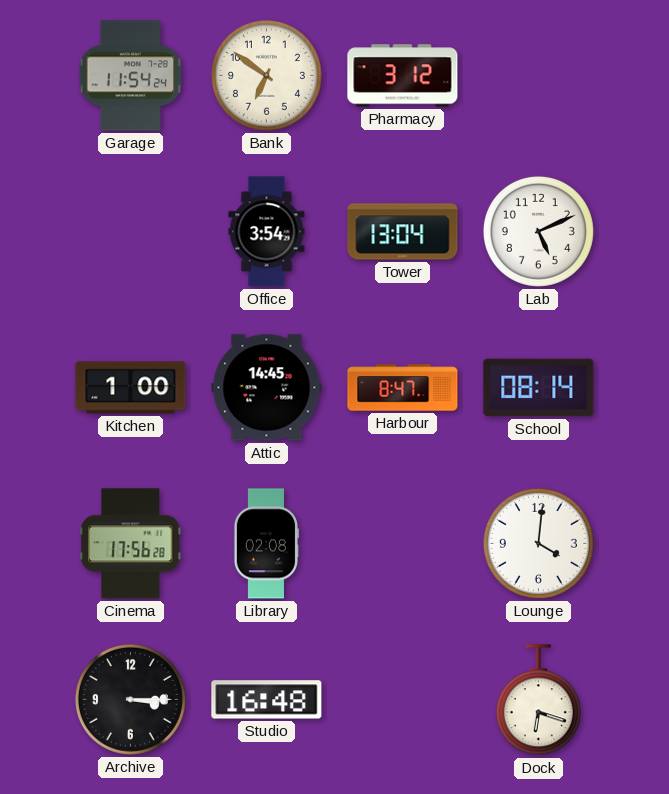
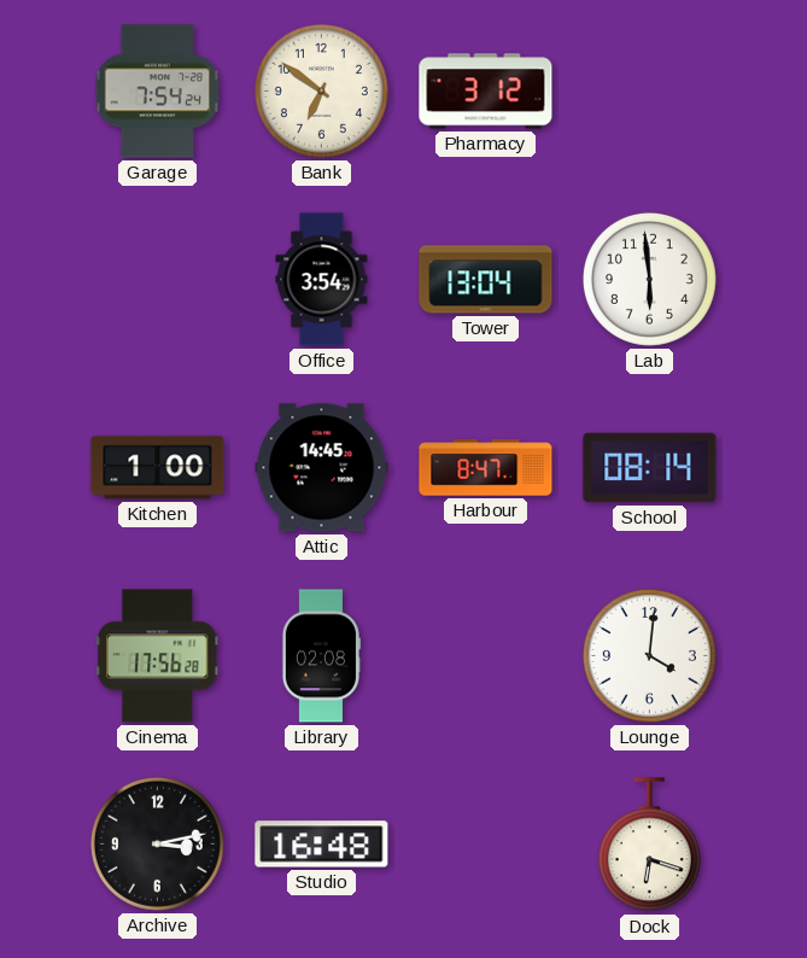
Garage: 11:54 -> 7:54
Lab: 5:11 -> 5:59
Archive: 3:15 -> 3:13
